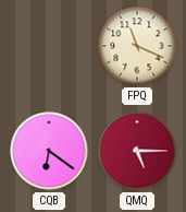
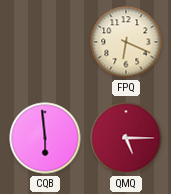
FPQ: 11:19 -> 6:19
CQB: 6:21 -> 5:59
